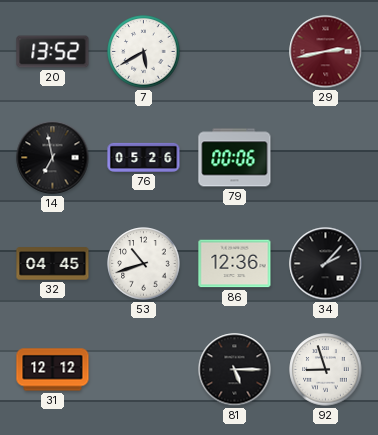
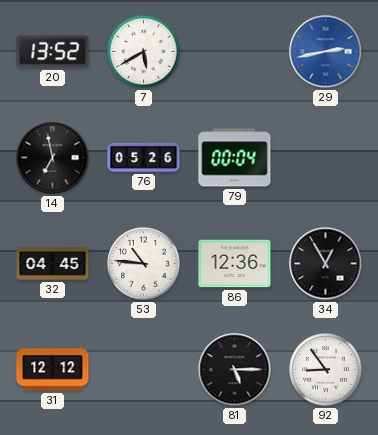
29 dial: burgundy -> blue
79: 00:06 -> 00:04
53: 10:42 -> 10:46
34: 2:07 -> 12:55
92: 8:57 -> 8:54
